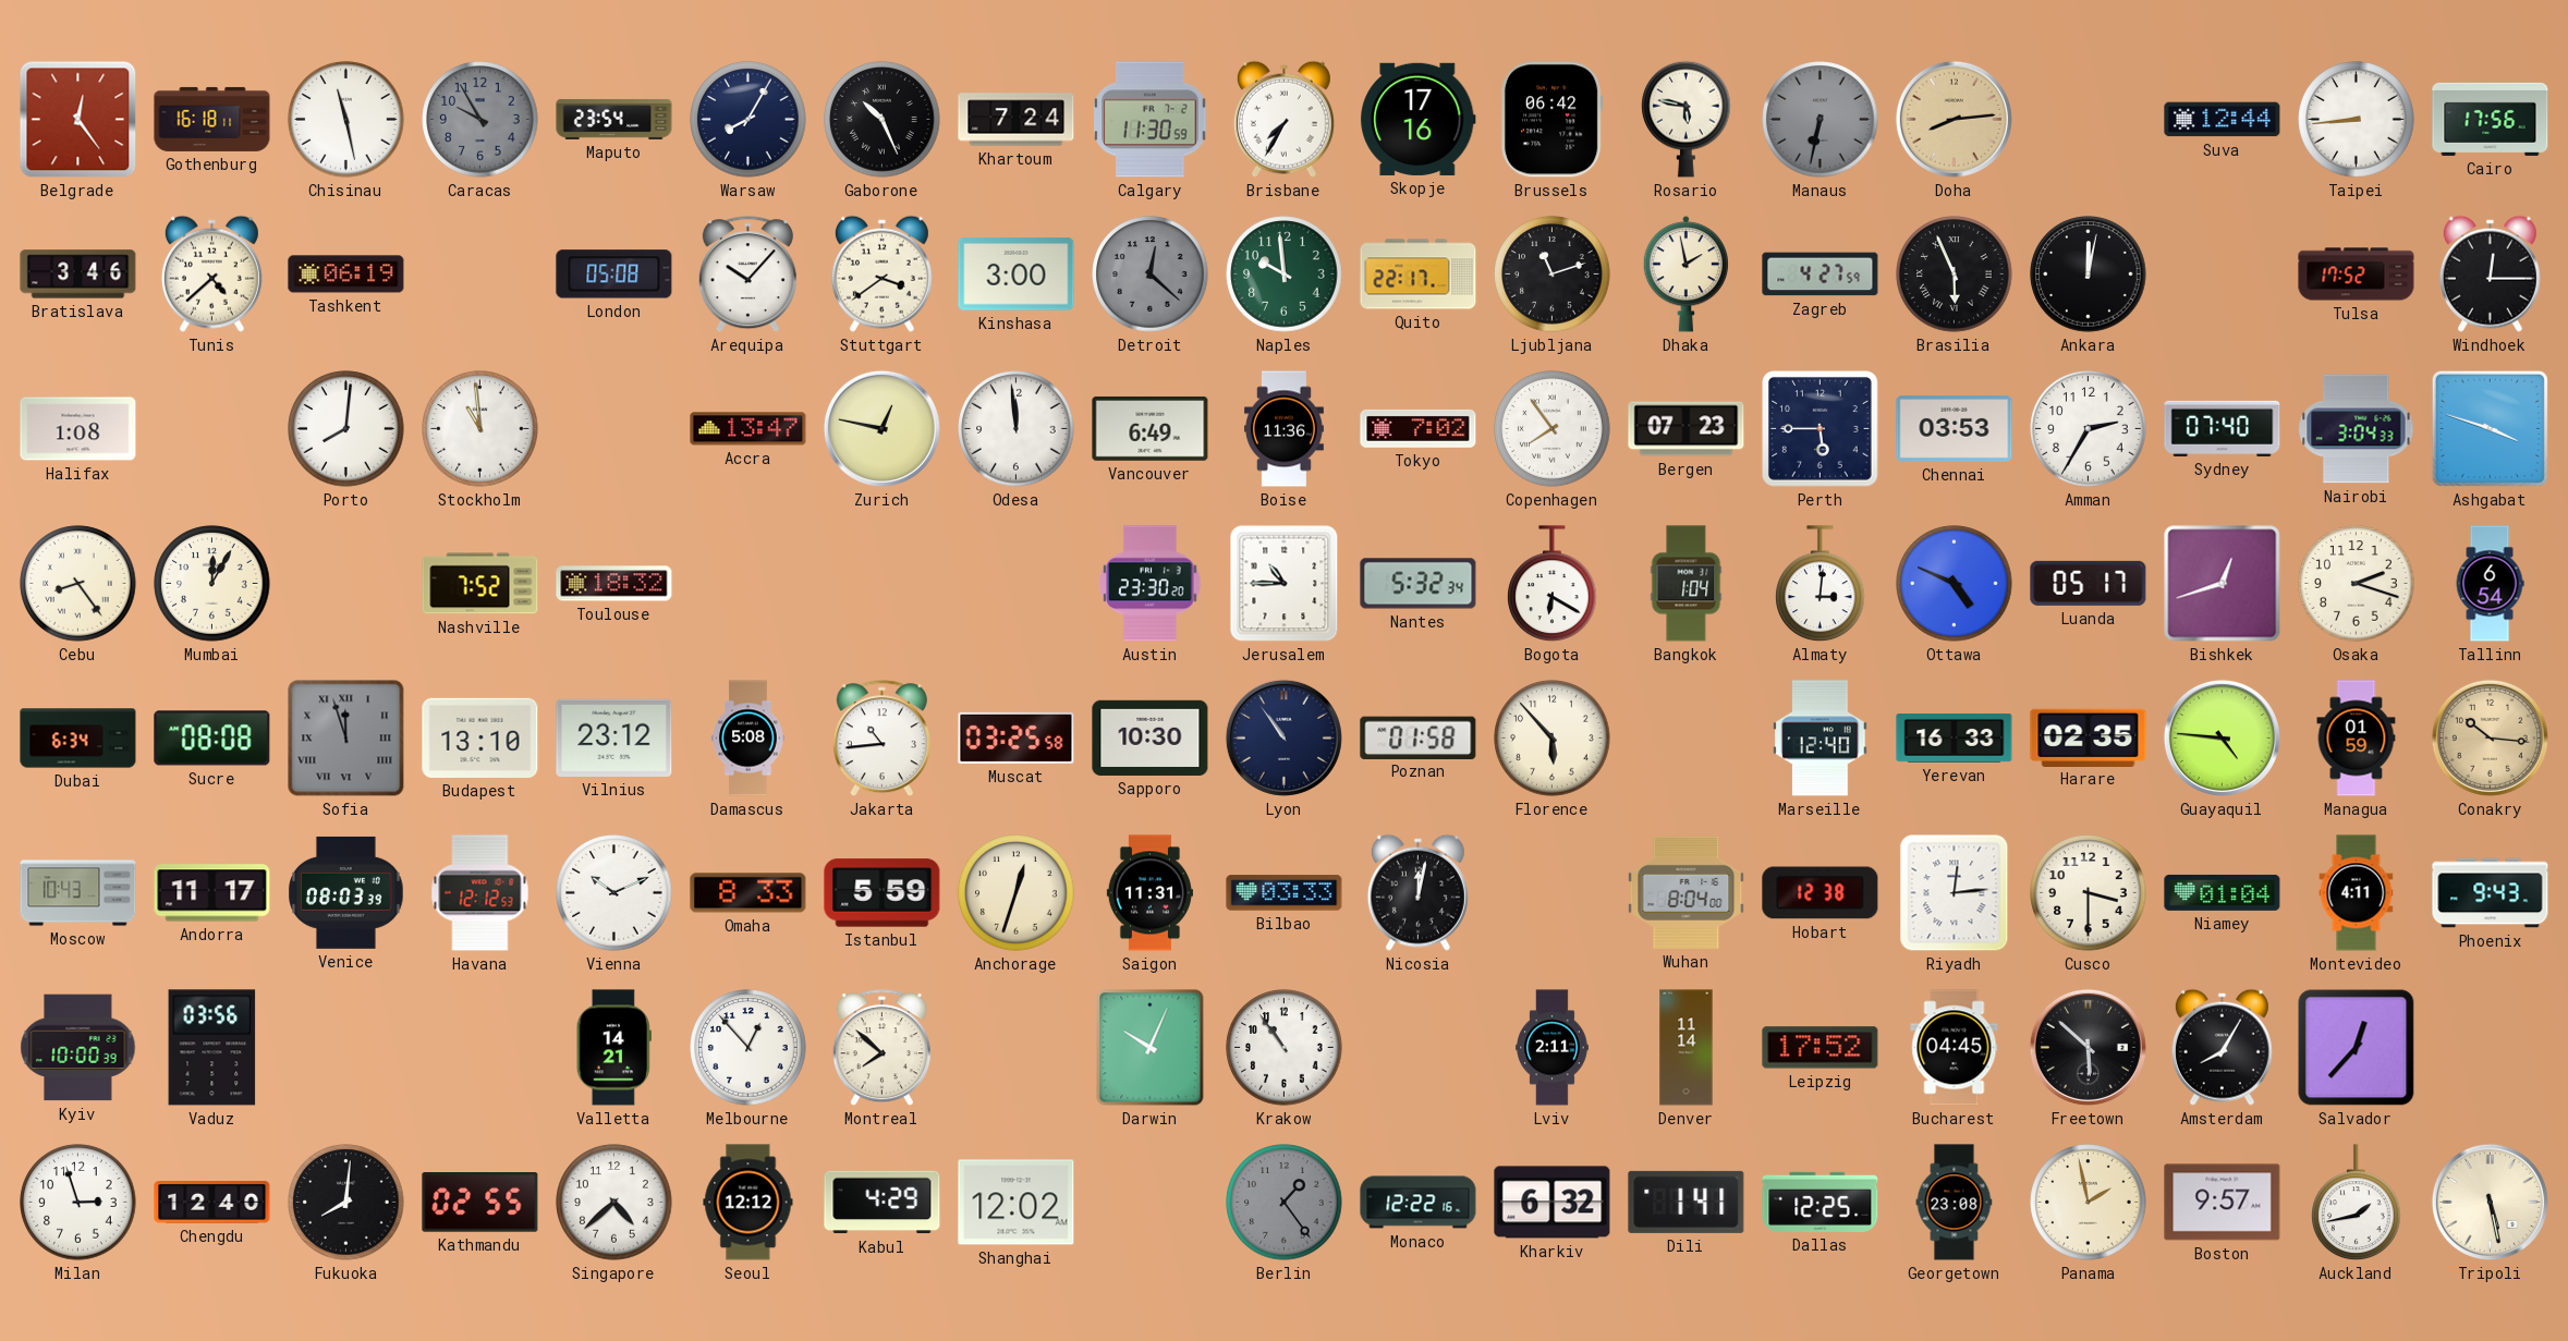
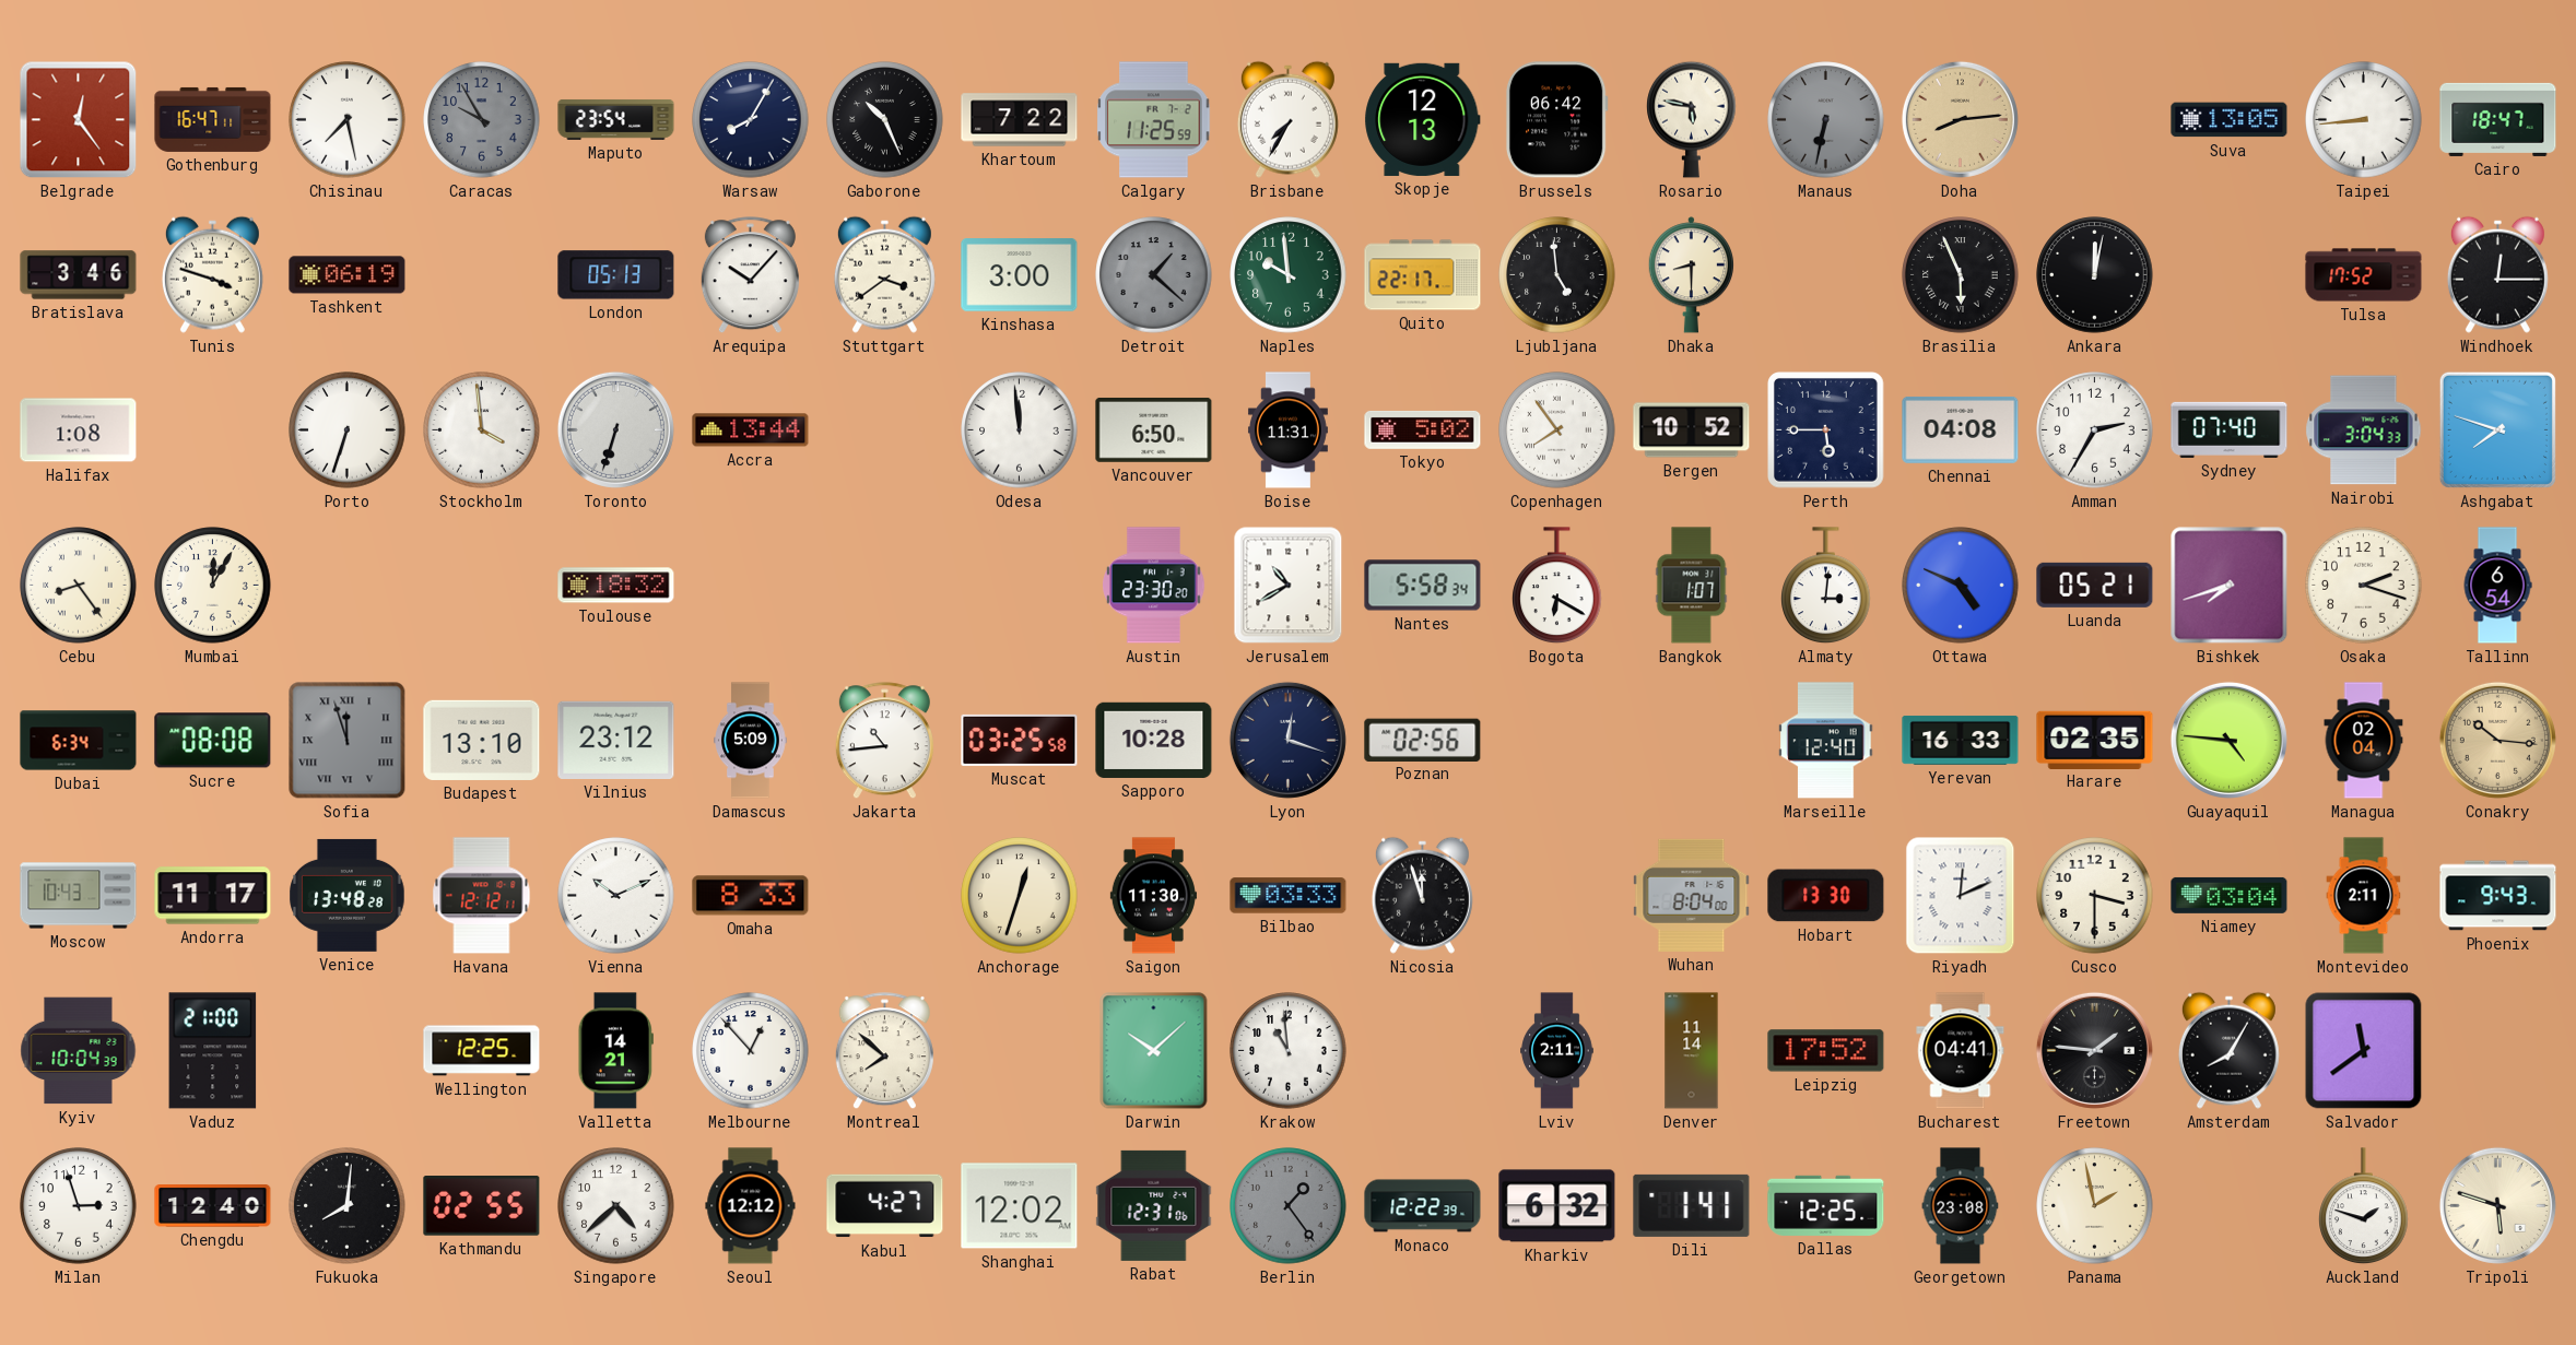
Gothenburg: 16:18 -> 16:47
Chisinau: 11:28 -> 7:28
Khartoum: 7:24 -> 7:22
Calgary: 11:30 -> 11:25
Skopje: 17:16 -> 12:13
Suva: 12:44 -> 13:05
Cairo: 17:56 -> 18:47
Tunis: 4:38 -> 3:48
London: 05:08 -> 05:13
Detroit: 12:22 -> 1:22
Ljubljana: 11:12 -> 4:59
Dhaka: 1:58 -> 8:30
Zagreb: 4:27 -> none
Porto: 8:01 -> 6:33
Stockholm: 10:59 -> 3:59
Toronto: none -> 6:33
Accra: 13:47 -> 13:44
Zurich: 12:47 -> none
Vancouver: 6:49 -> 6:50
Boise: 11:36 -> 11:31
Tokyo: 7:02 -> 5:02
Bergen: 07:23 -> 10:52
Chennai: 03:53 -> 04:08
Ashgabat: 3:48 -> 7:48
Nashville: 7:52 -> none
Jerusalem: 10:45 -> 10:40
Nantes: 5:32 -> 5:58
Bangkok: 1:04 -> 1:07
Luanda: 05:17 -> 05:21
Bishkek: 12:42 -> 7:42
Damascus: 5:08 -> 5:09
Sapporo: 10:30 -> 10:28
Lyon: 10:54 -> 12:18
Poznan: 01:58 -> 02:56
Florence: 5:53 -> none
Managua: 01:59 -> 02:04
Venice: 08:03 -> 13:48
Havana: 12:12:53 -> 12:12:11
Istanbul: 5:59 -> none
Saigon: 11:31 -> 11:30
Nicosia: 12:02 -> 11:57
Hobart: 12:38 -> 13:30
Riyadh: 12:14 -> 12:11
Niamey: 01:04 -> 03:04
Montevideo: 4:11 -> 2:11
Kyiv: 10:00 -> 10:04
Vaduz: 03:56 -> 21:00
Wellington: none -> 12:25
Darwin: 10:04 -> 10:08
Krakow: 10:54 -> 10:59
Bucharest: 04:45 -> 04:41
Freetown: 5:52 -> 1:46
Salvador: 12:37 -> 11:39
Kabul: 4:29 -> 4:27
Rabat: none -> 12:31
Monaco: 12:22:16 -> 12:22:39
Boston: 9:57 -> none
Auckland: 1:43 -> 1:48
Tripoli: 5:28 -> 5:48
